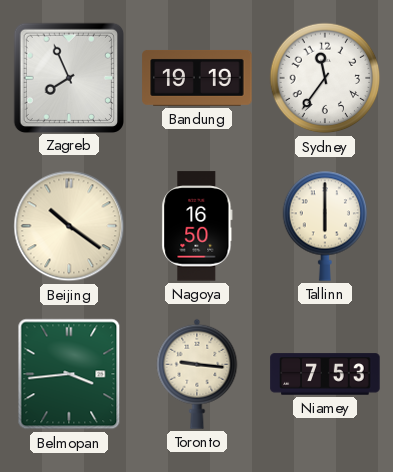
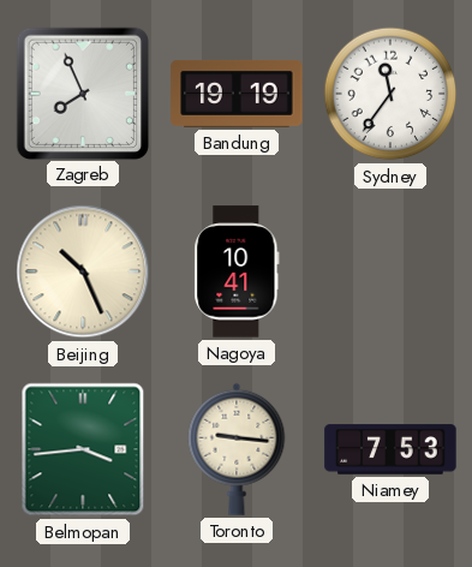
Beijing: 10:21 -> 10:26
Nagoya: 16:50 -> 10:41
Tallinn: 6:00 -> none
